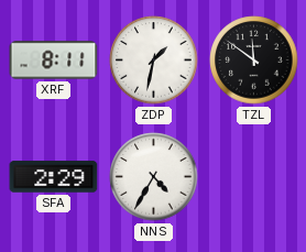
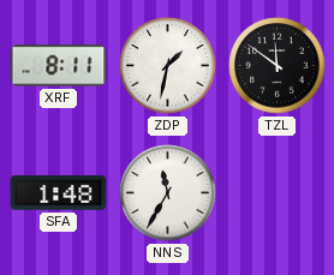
SFA: 2:29 -> 1:48
NNS: 4:35 -> 11:35
